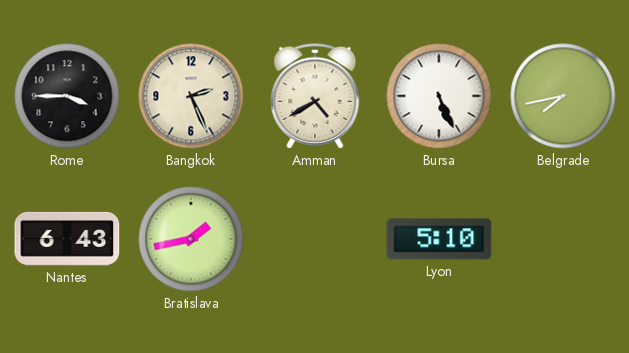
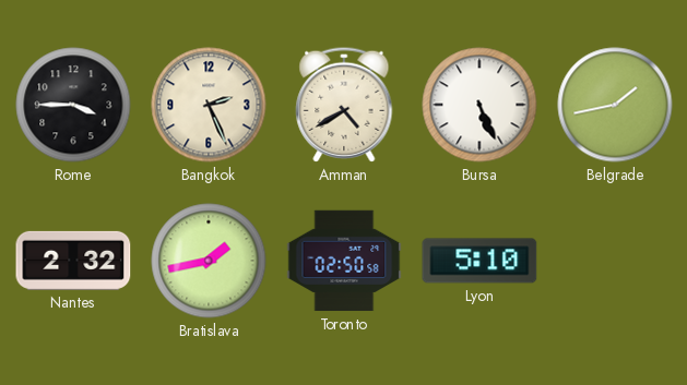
Belgrade: 7:43 -> 1:43
Nantes: 6:43 -> 2:32
Toronto: none -> 02:50
